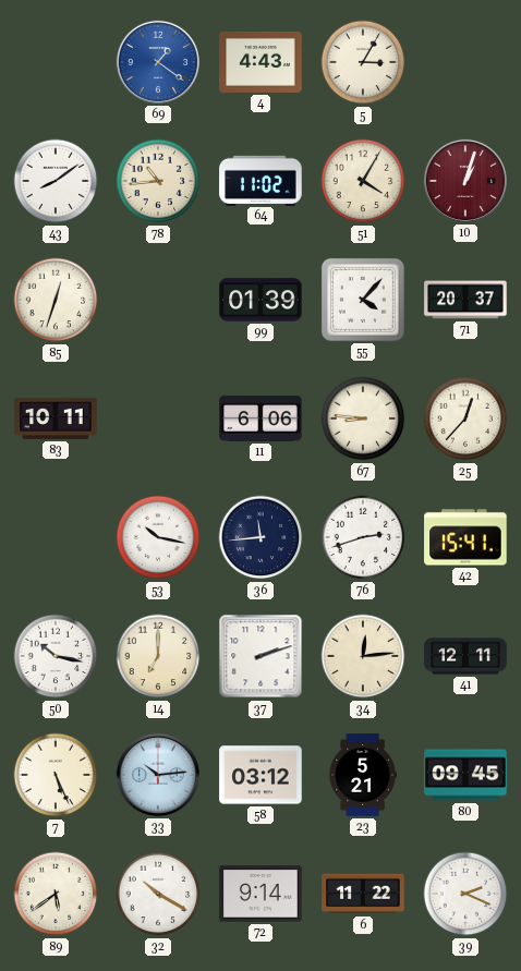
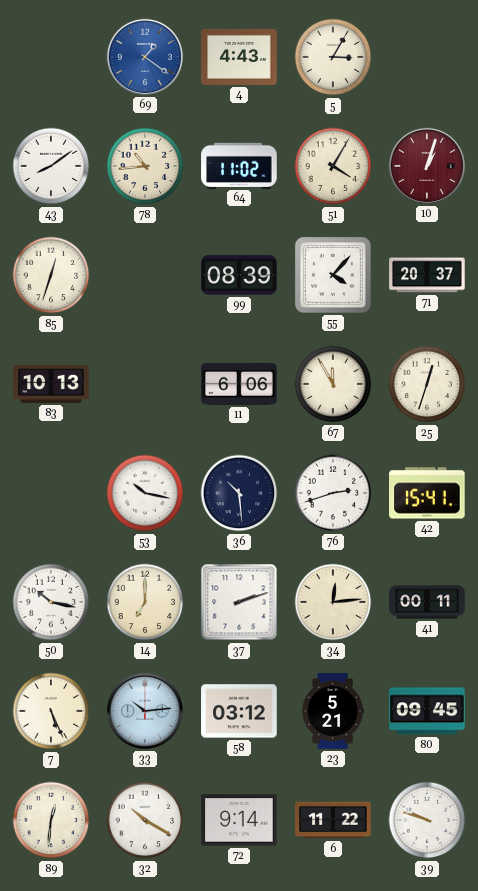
99: 01:39 -> 08:39
83: 10:11 -> 10:13
67: 8:46 -> 11:55
25: 12:37 -> 12:33
36: 11:44 -> 10:29
41: 12:11 -> 00:11
89: 5:39 -> 12:31
39: 2:19 -> 9:48
